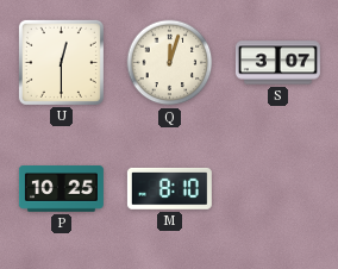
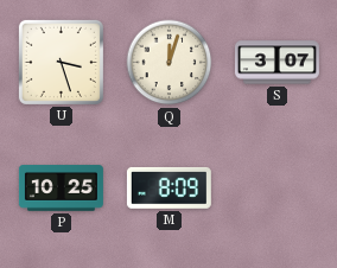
U: 12:30 -> 3:27
M: 8:10 -> 8:09
